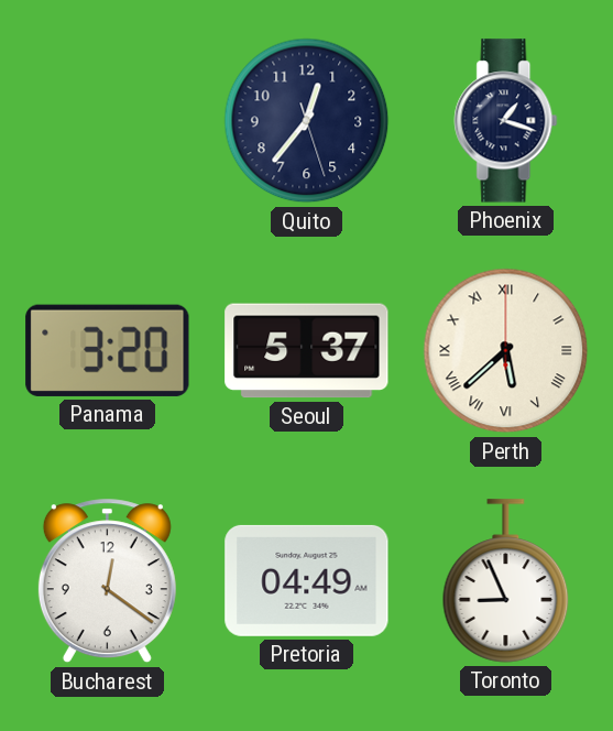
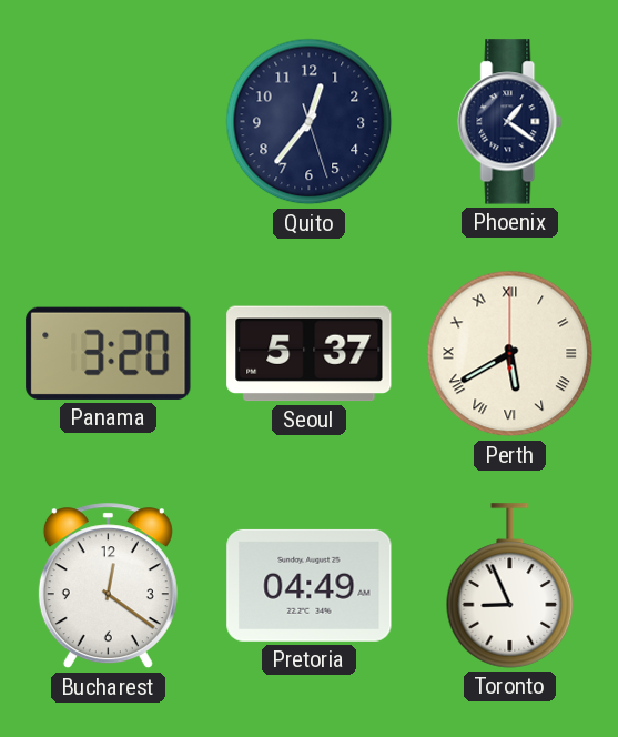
Phoenix: 1:18 -> 1:21
Perth: 5:38 -> 5:40
